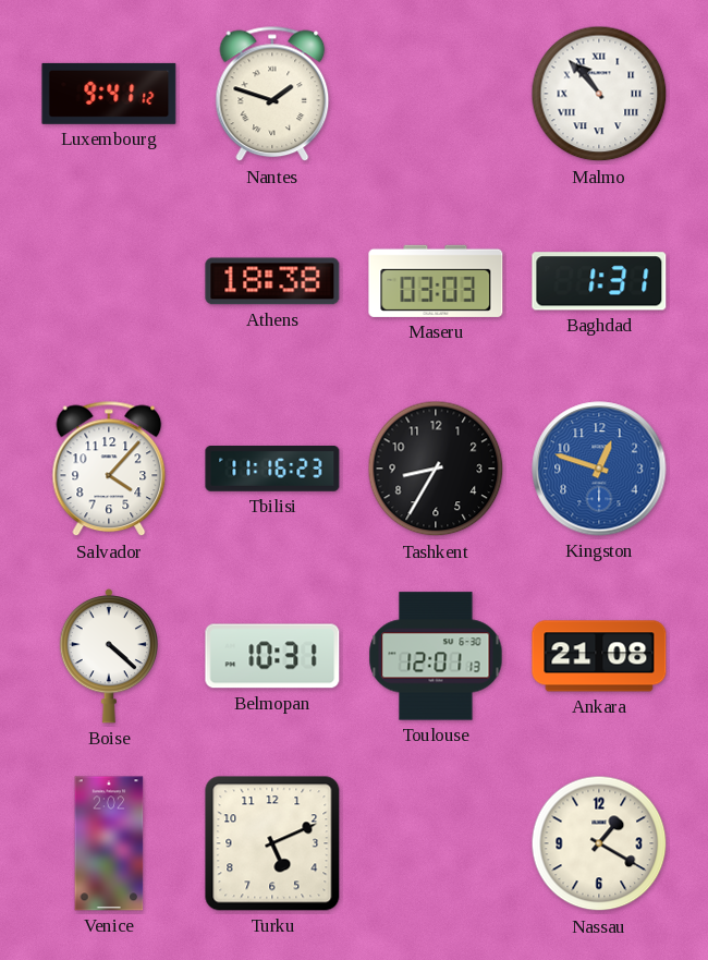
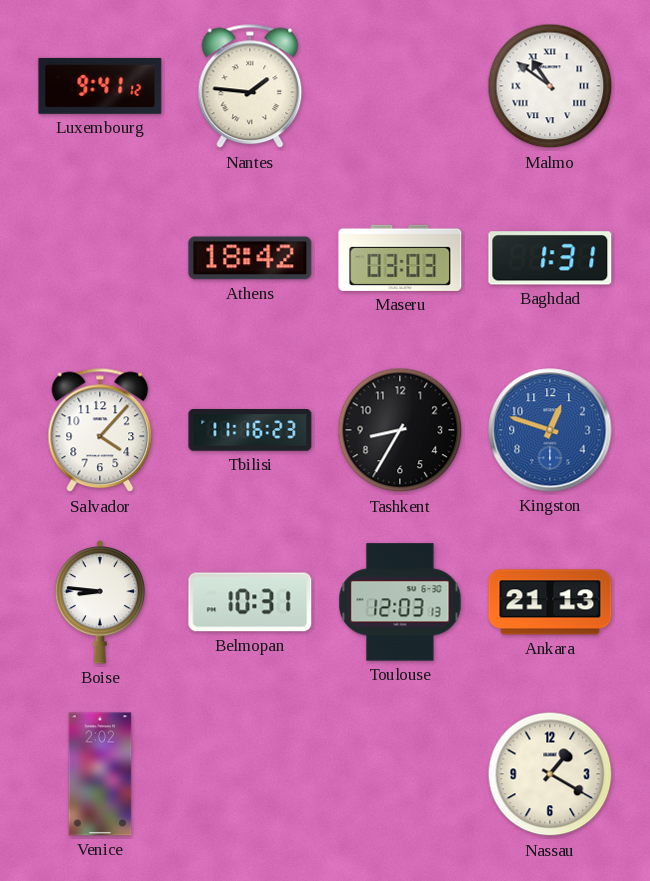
Nantes: 1:48 -> 1:46
Malmo: 10:53 -> 10:51
Athens: 18:38 -> 18:42
Boise: 4:22 -> 8:46
Toulouse: 12:01 -> 12:03
Ankara: 21:08 -> 21:13
Turku: 5:11 -> none
